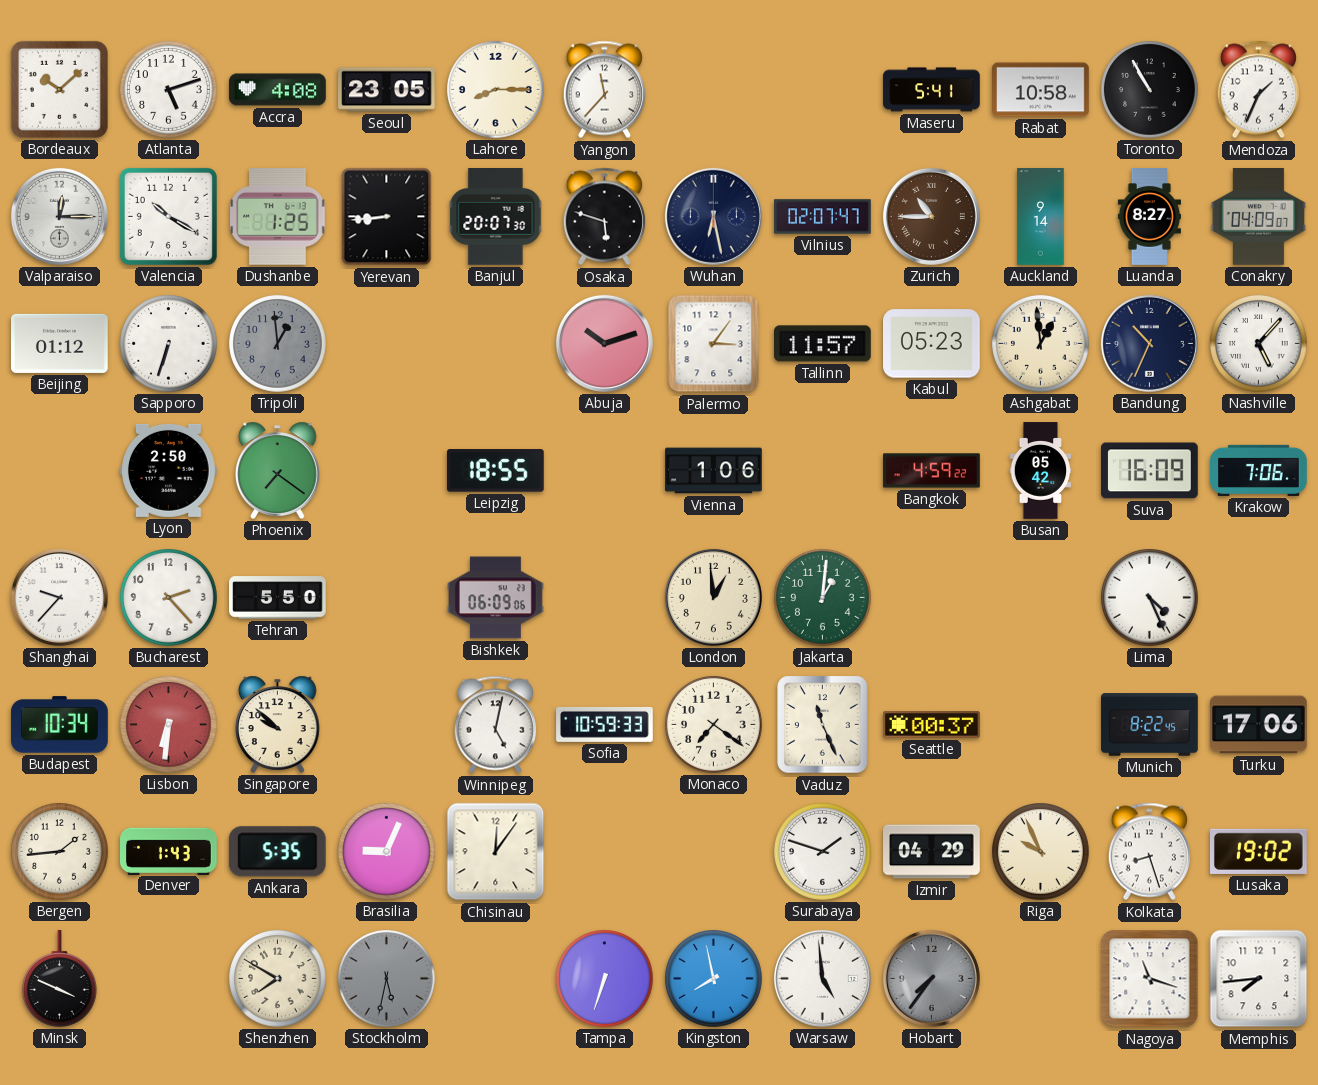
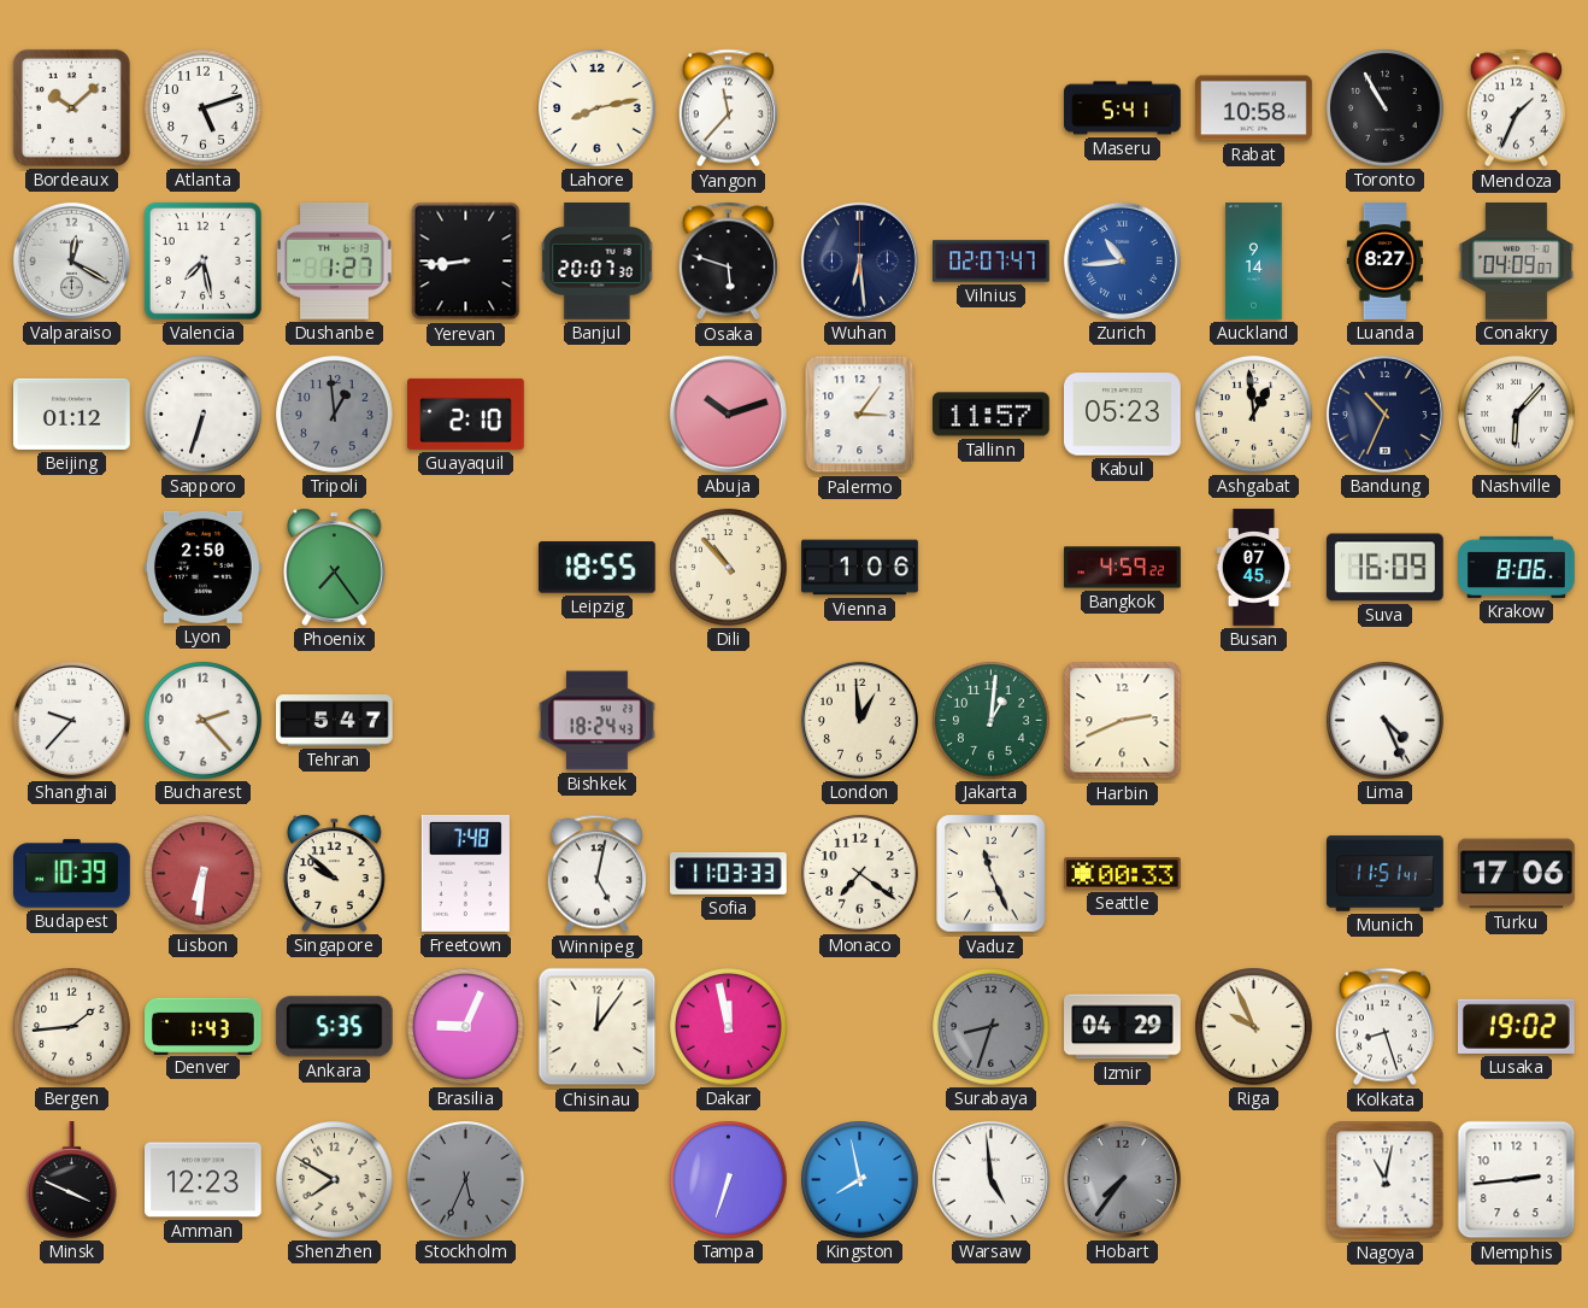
Accra: 4:08 -> none
Seoul: 23:05 -> none
Lahore: 8:15 -> 8:13
Valparaiso: 12:15 -> 12:20
Valencia: 10:20 -> 7:28
Dushanbe: 1:25 -> 1:27
Wuhan: 6:28 -> 6:29
Zurich: 10:45 -> 10:44
Zurich dial: brown -> blue
Guayaquil: none -> 2:10
Nashville: 5:07 -> 6:07
Phoenix: 7:21 -> 7:24
Dili: none -> 10:53
Busan: 05:42 -> 07:45
Krakow: 7:06 -> 8:06
Tehran: 5:50 -> 5:47
Bishkek: 06:09 -> 18:24
Harbin: none -> 2:41
Budapest: 10:34 -> 10:39
Freetown: none -> 7:48
Sofia: 10:59 -> 11:03
Seattle: 00:37 -> 00:33
Munich: 8:22 -> 11:51
Dakar: none -> 11:58
Surabaya: 1:48 -> 8:33
Surabaya dial: white -> grey
Amman: none -> 12:23
Stockholm: 5:32 -> 5:34
Nagoya: 11:18 -> 11:02
Memphis: 7:44 -> 2:44
